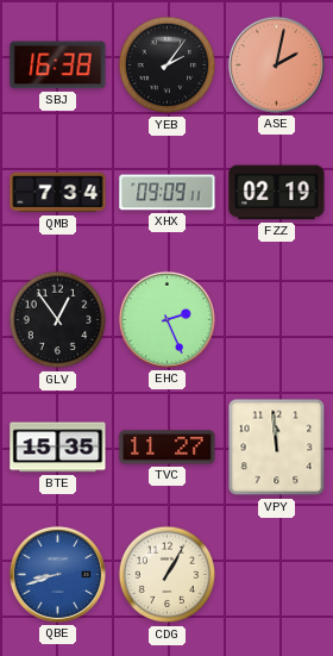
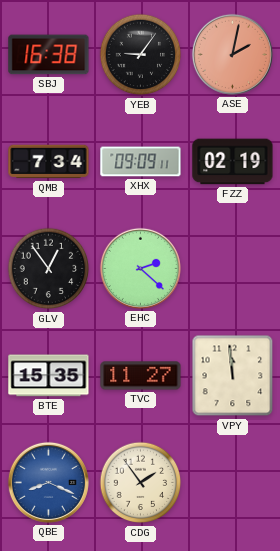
YEB: 2:06 -> 9:06
EHC: 2:26 -> 2:22
QBE: 8:42 -> 8:19
CDG: 1:05 -> 1:54
